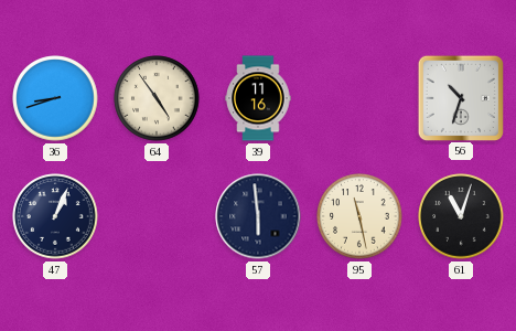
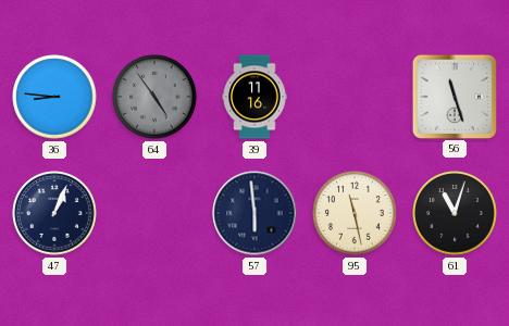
36: 8:42 -> 8:46
64 dial: cream -> grey
56: 10:33 -> 11:27
